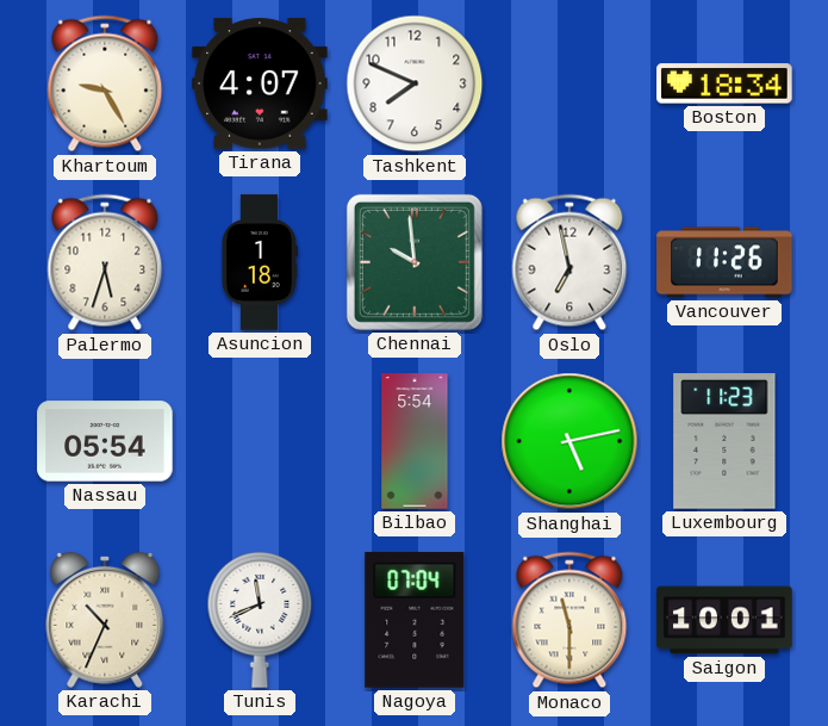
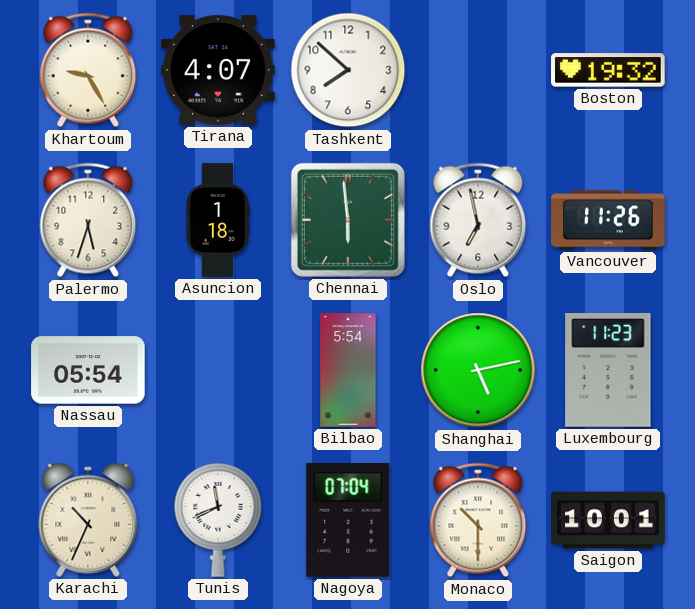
Tashkent: 7:49 -> 7:52
Boston: 18:34 -> 19:32
Chennai: 9:59 -> 5:59
Monaco: 11:30 -> 10:30
